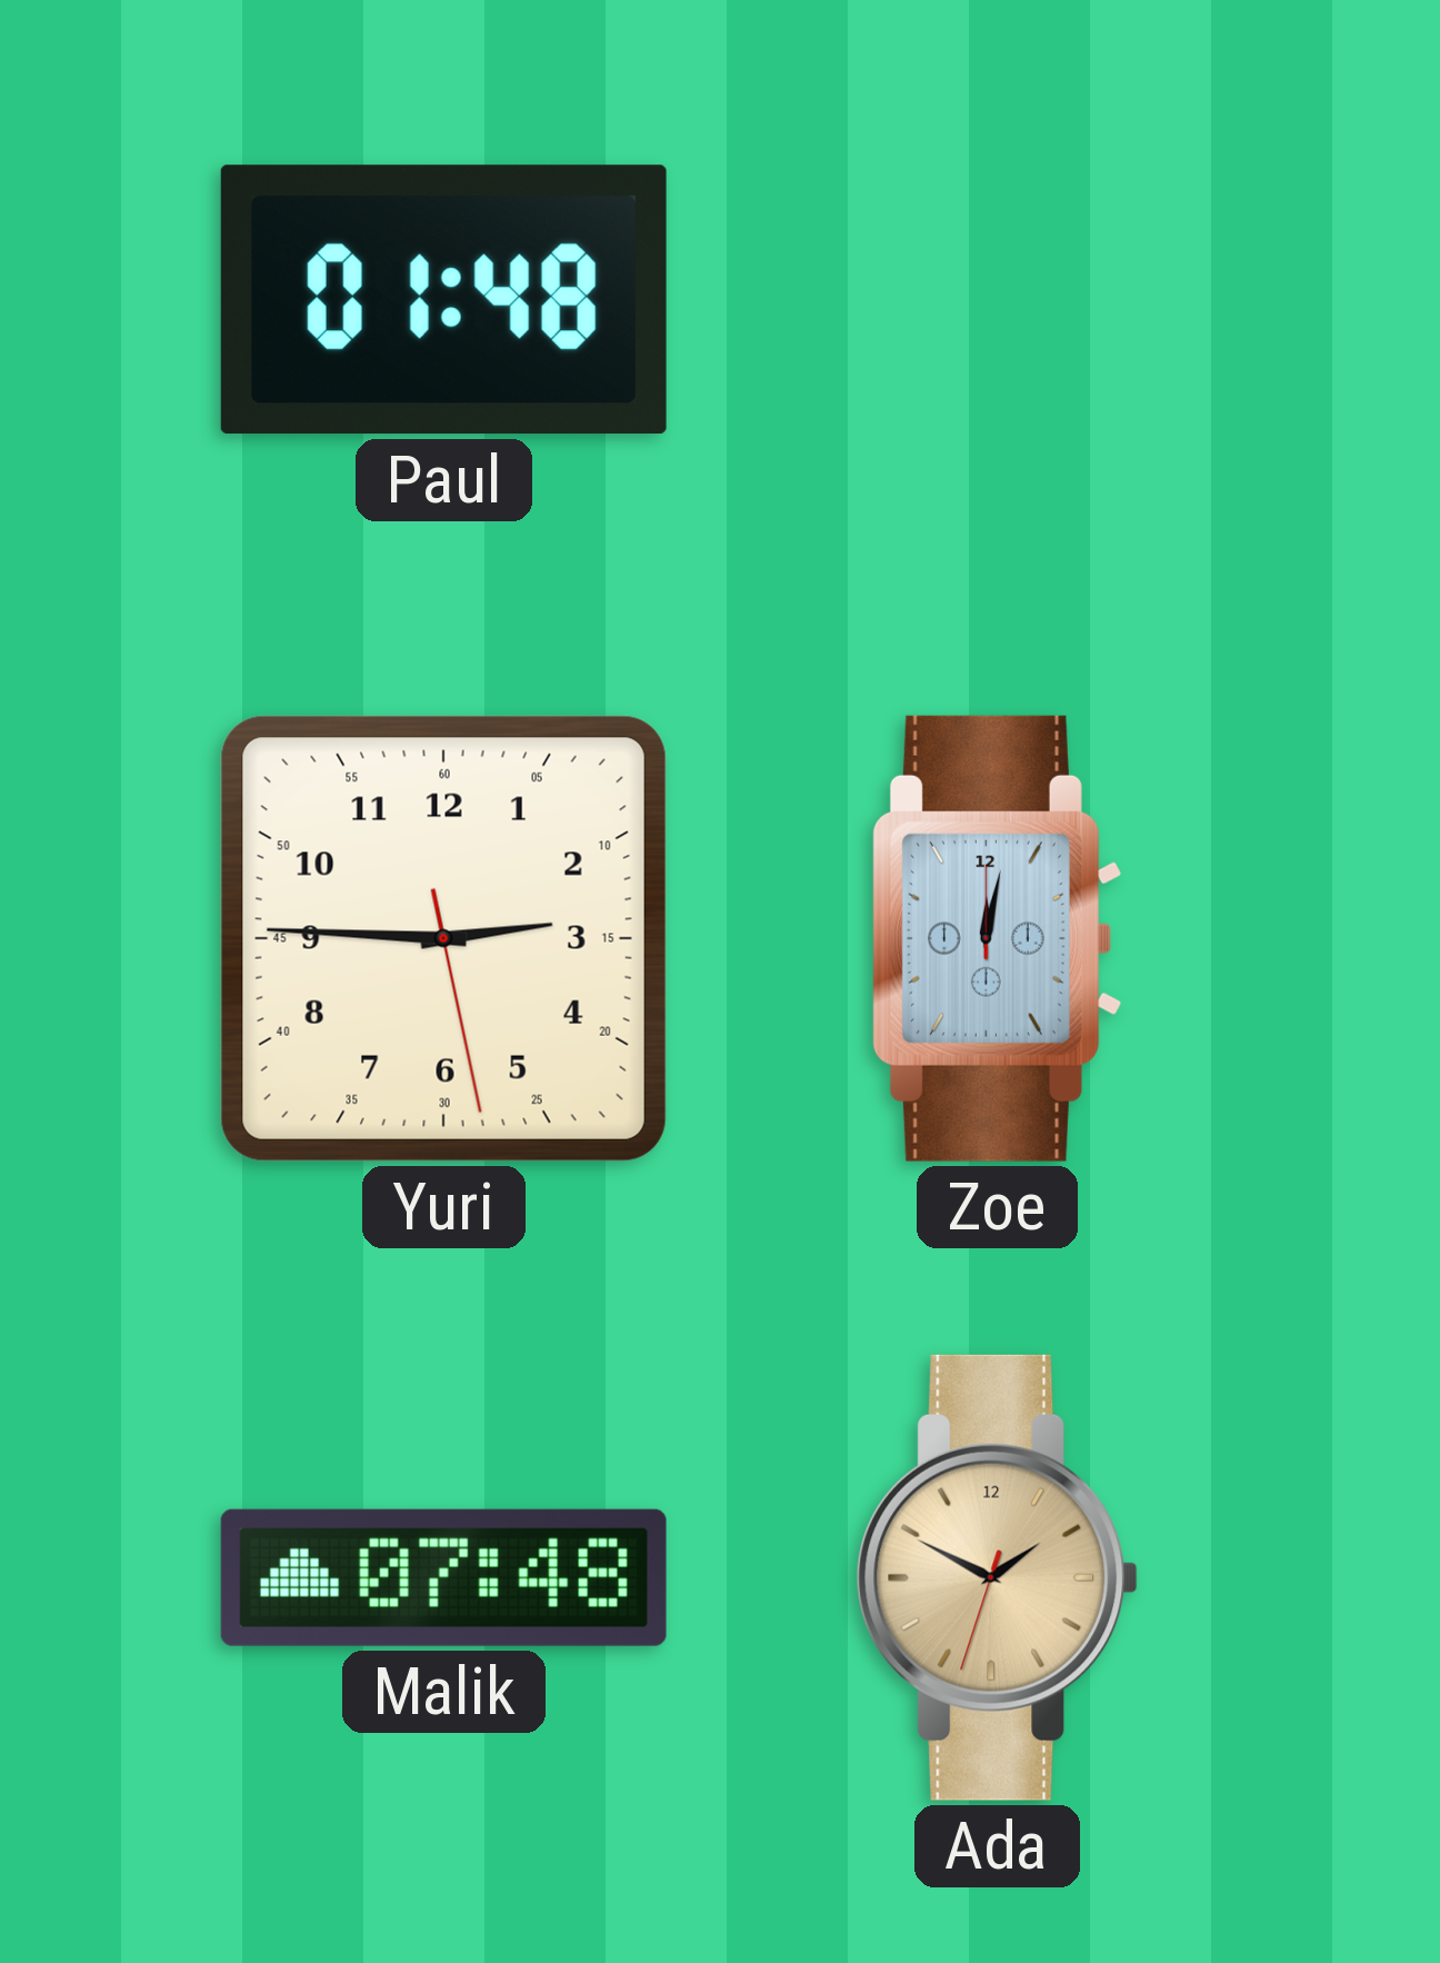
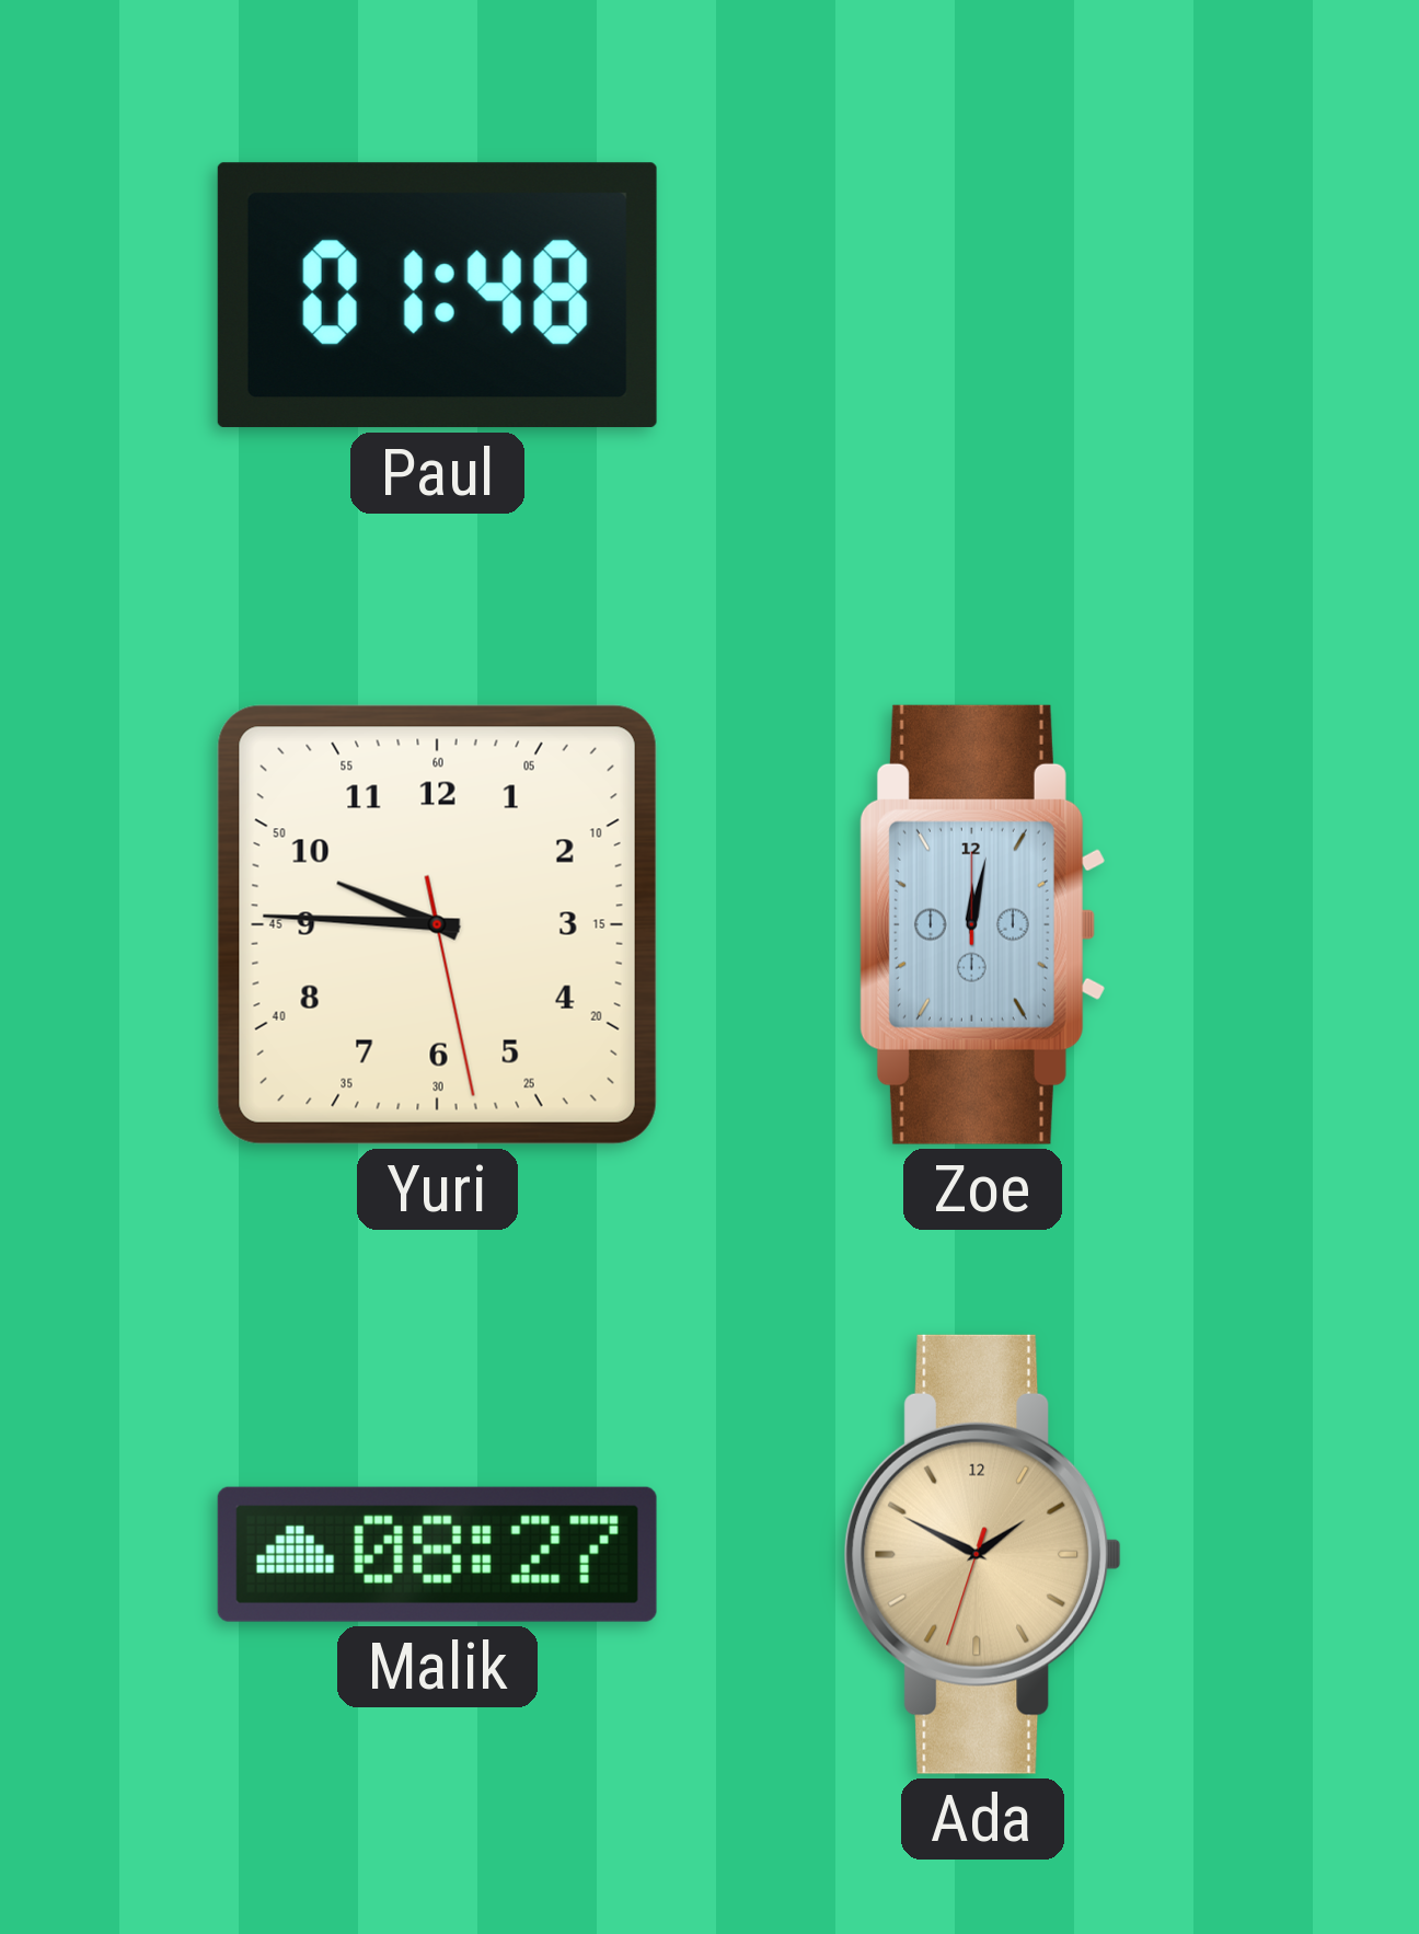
Yuri: 2:45 -> 9:45
Malik: 07:48 -> 08:27
